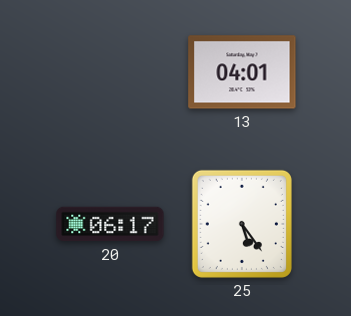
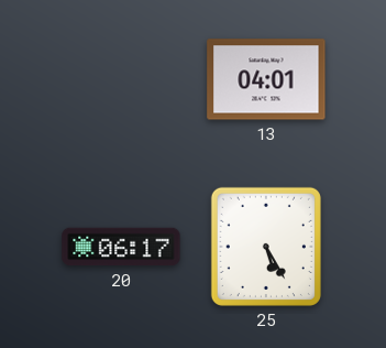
25: 5:24 -> 5:25
